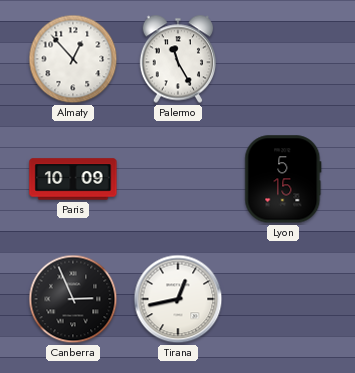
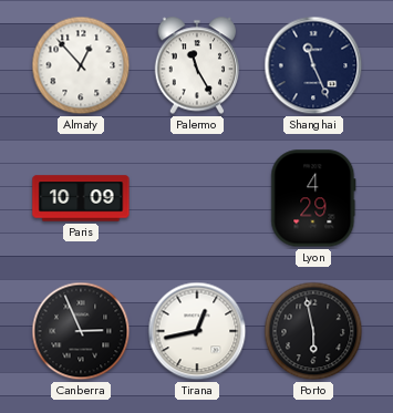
Shanghai: none -> 11:26
Lyon: 5:15 -> 4:29
Porto: none -> 5:58
